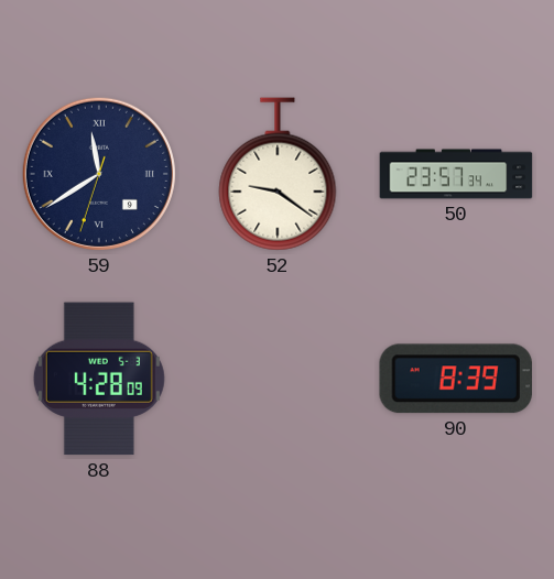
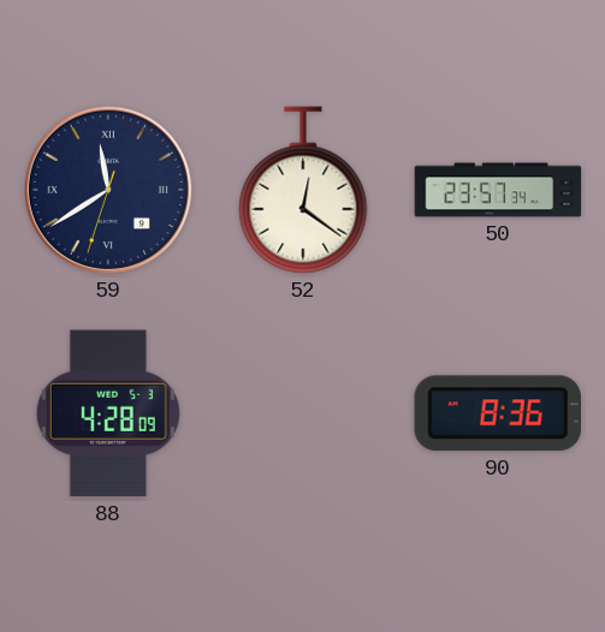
52: 9:21 -> 12:21
90: 8:39 -> 8:36
